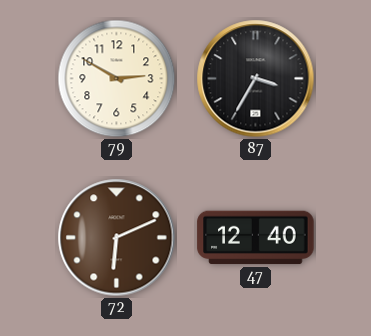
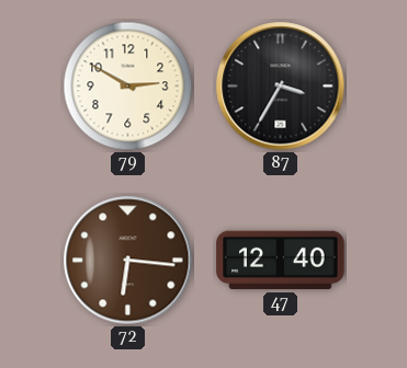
72: 6:11 -> 6:16
